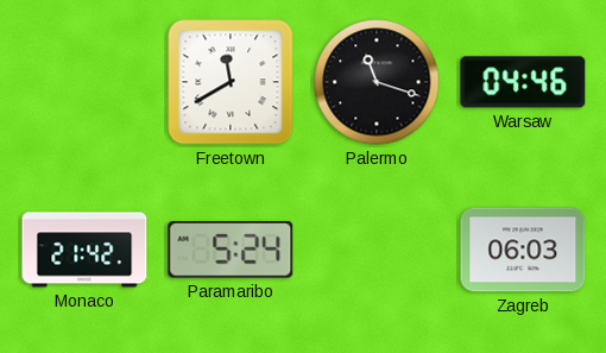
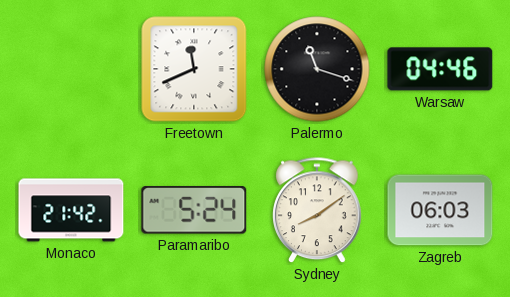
Freetown: 11:40 -> 11:41
Sydney: none -> 8:09
